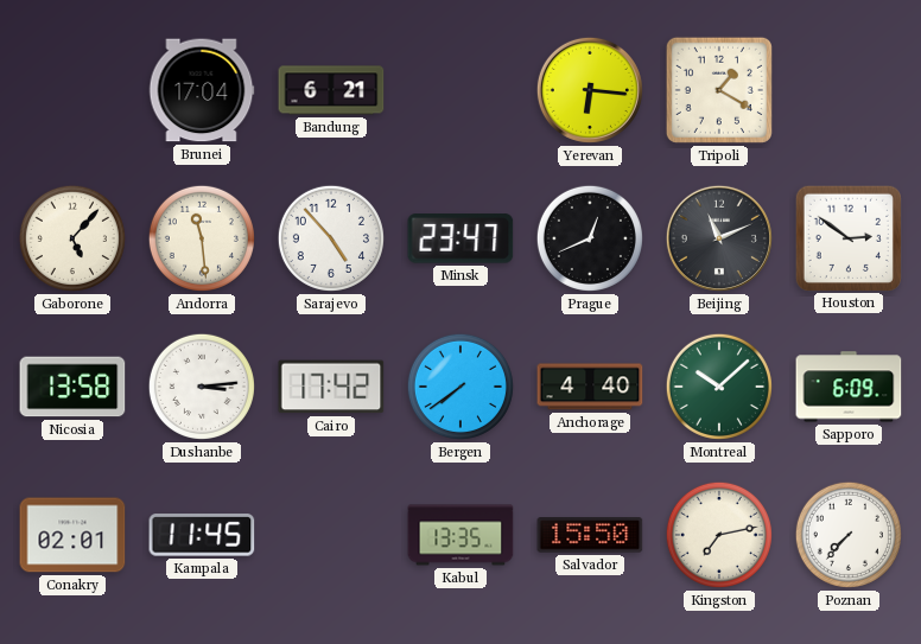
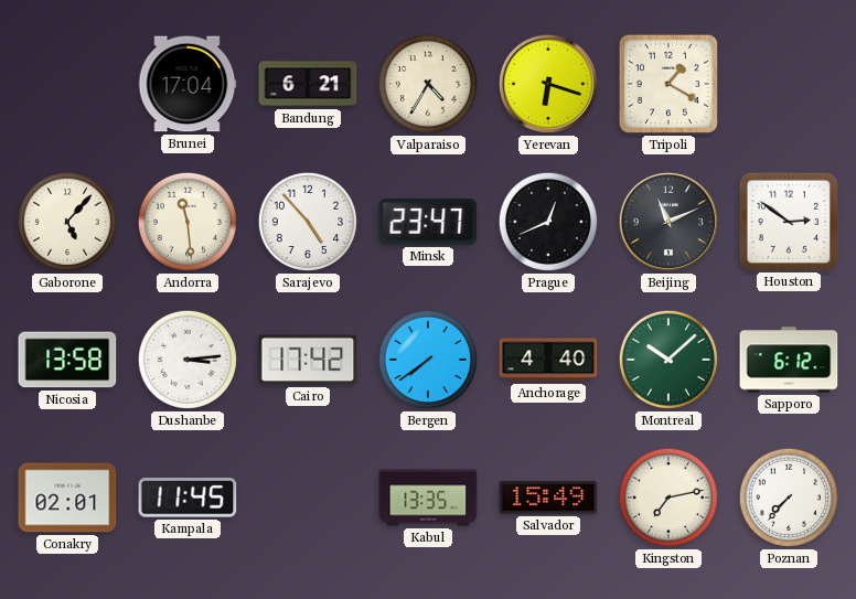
Valparaiso: none -> 4:35
Yerevan: 6:16 -> 6:18
Sapporo: 6:09 -> 6:12
Salvador: 15:50 -> 15:49
